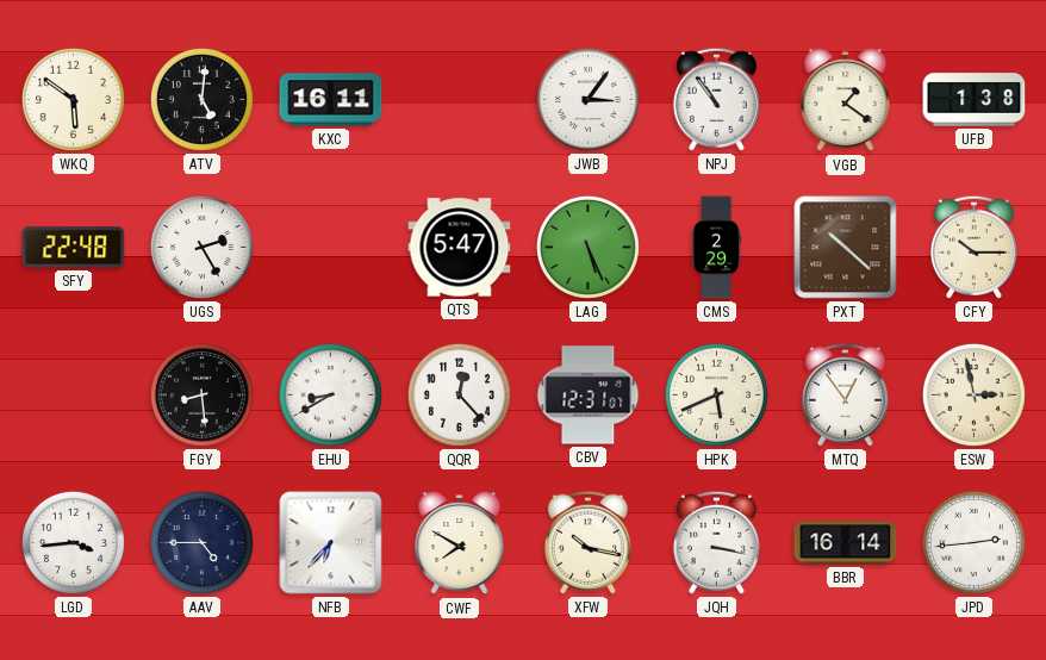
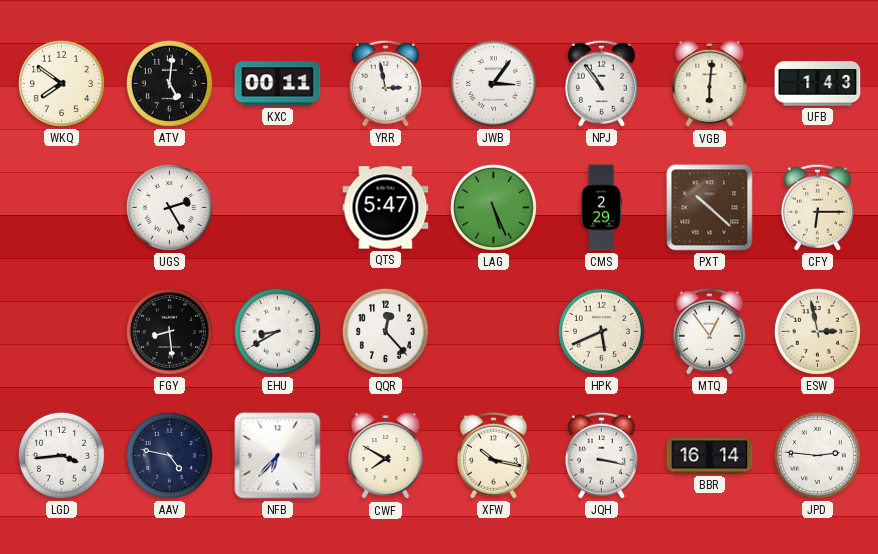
WKQ: 5:51 -> 7:51
KXC: 16:11 -> 00:11
YRR: none -> 2:58
VGB: 1:21 -> 6:01
UFB: 1:38 -> 1:43
SFY: 22:48 -> none
CFY: 10:15 -> 6:15
CBV: 12:31 -> none
AAV: 4:45 -> 4:47
JPD: 2:44 -> 2:46
